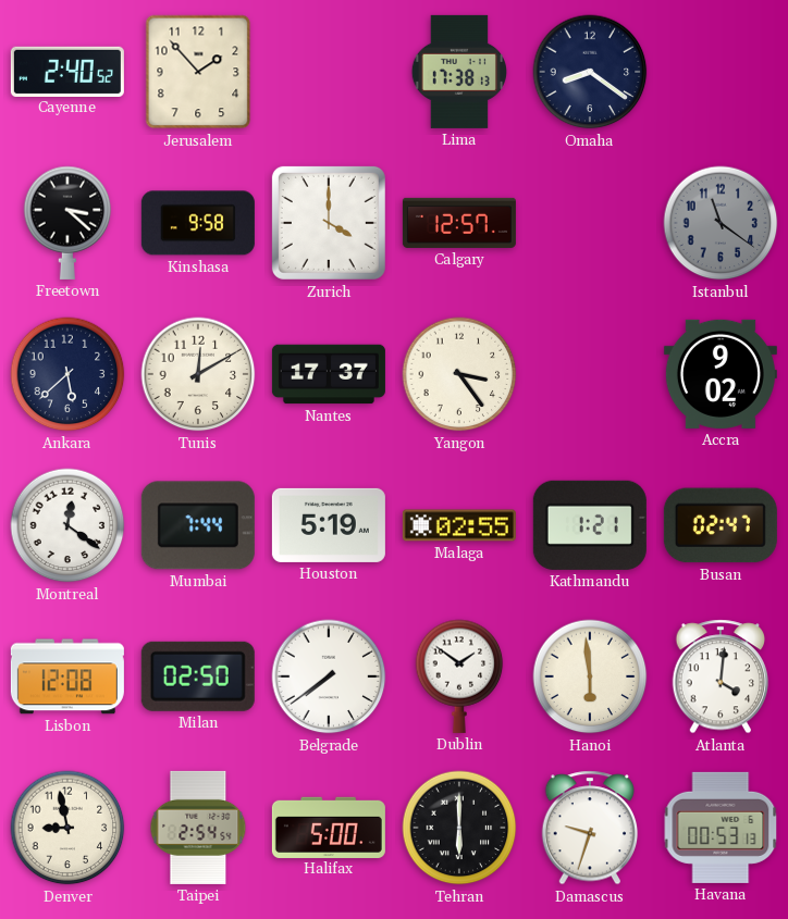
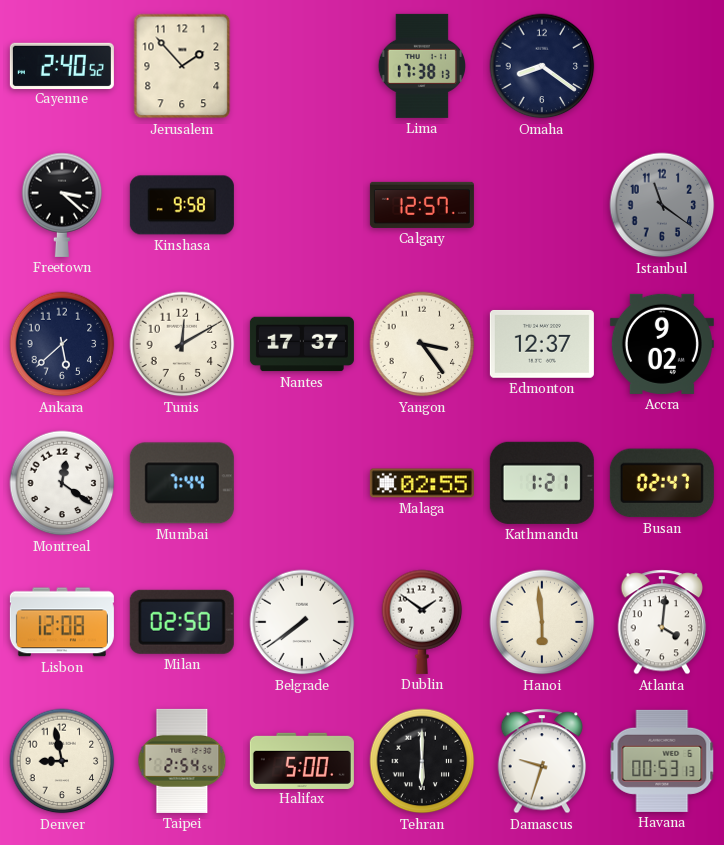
Zurich: 4:00 -> none
Edmonton: none -> 12:37
Houston: 5:19 -> none
